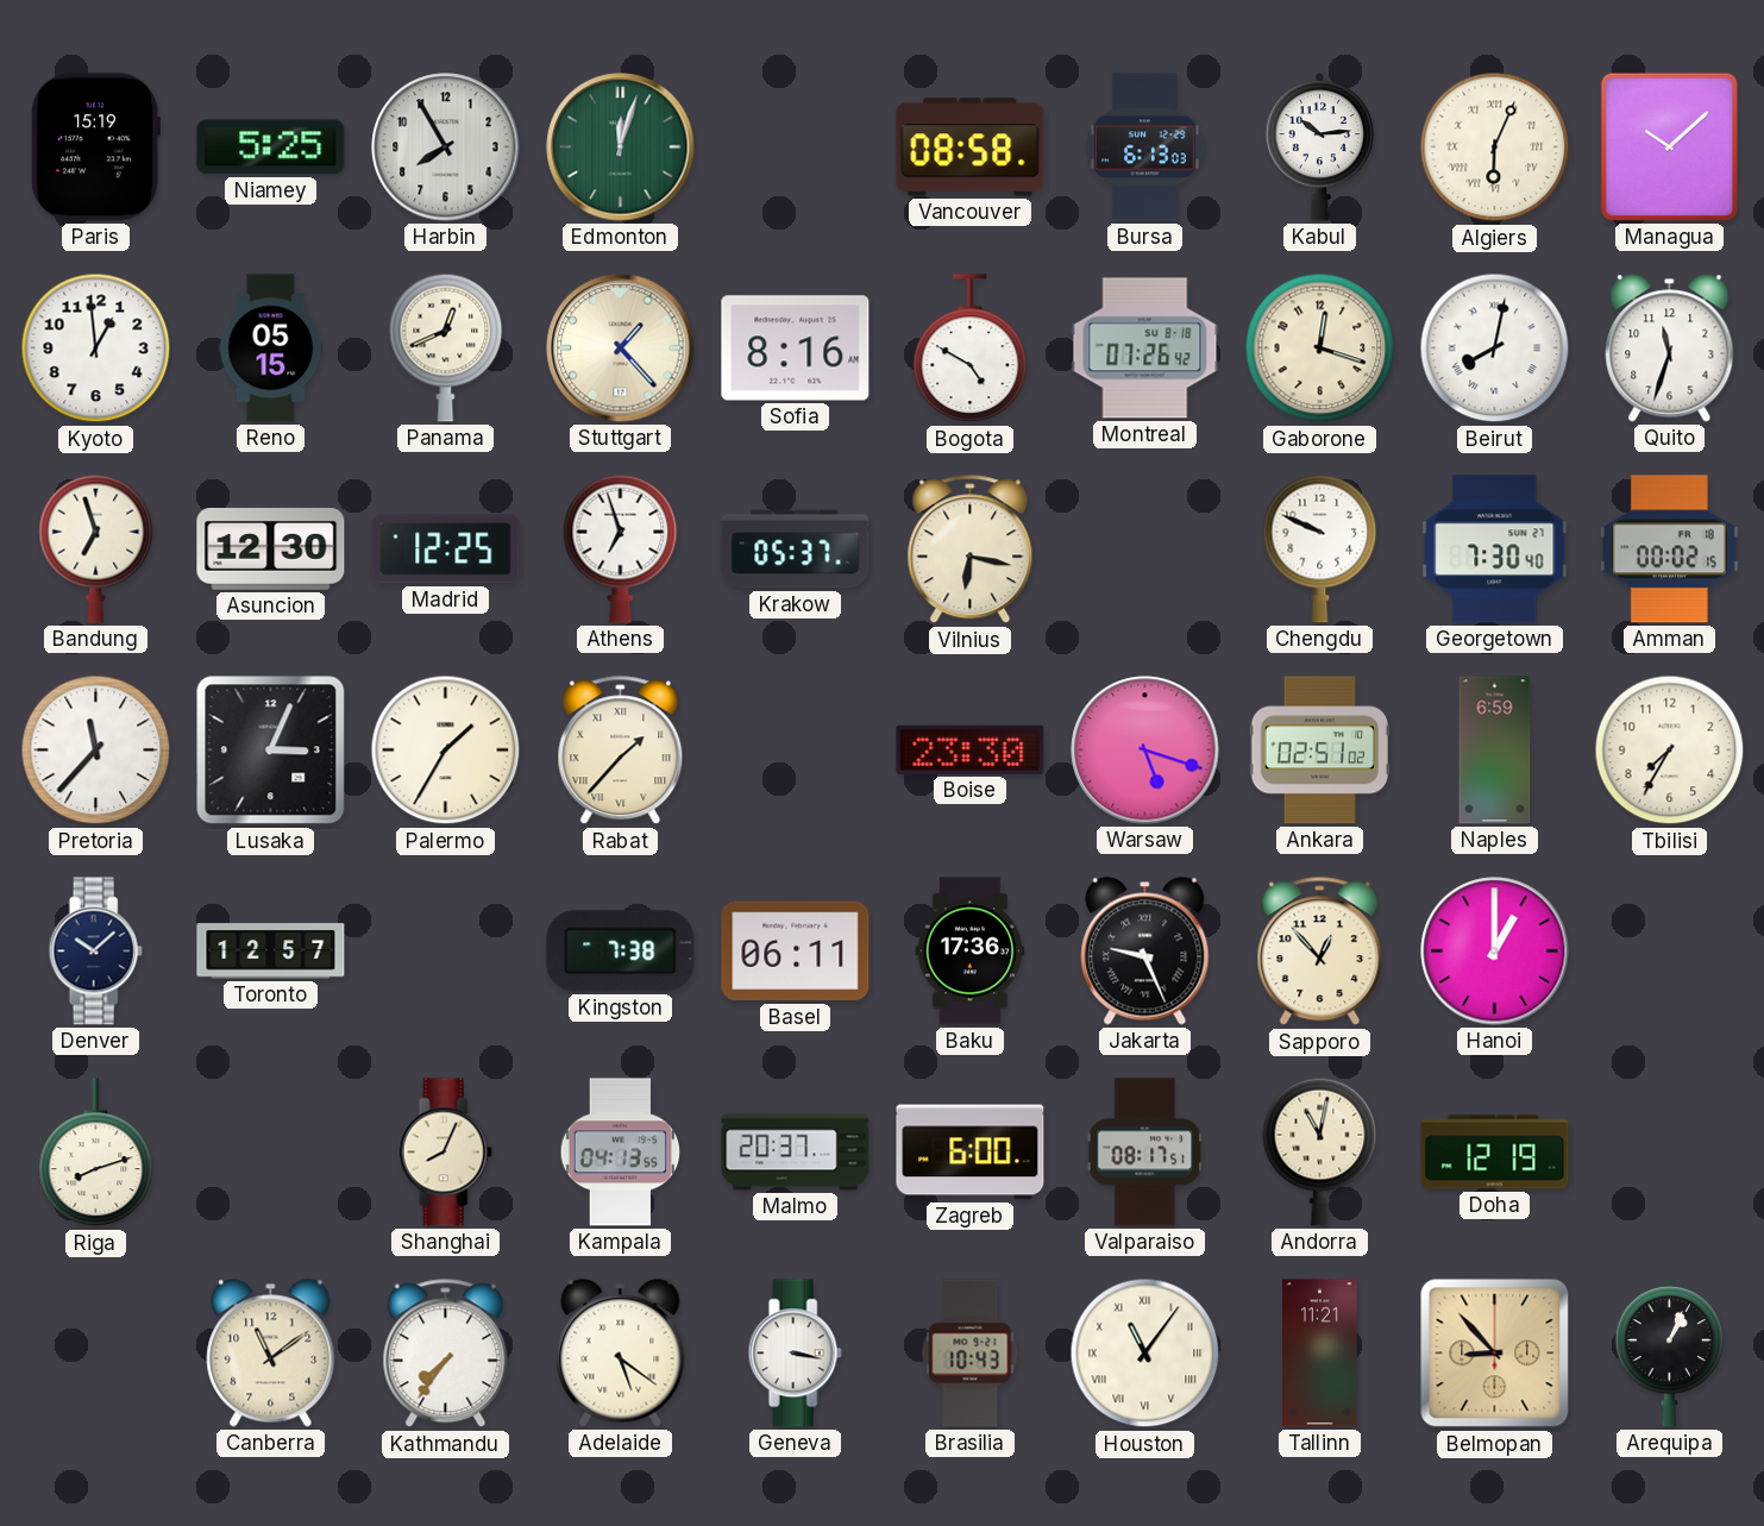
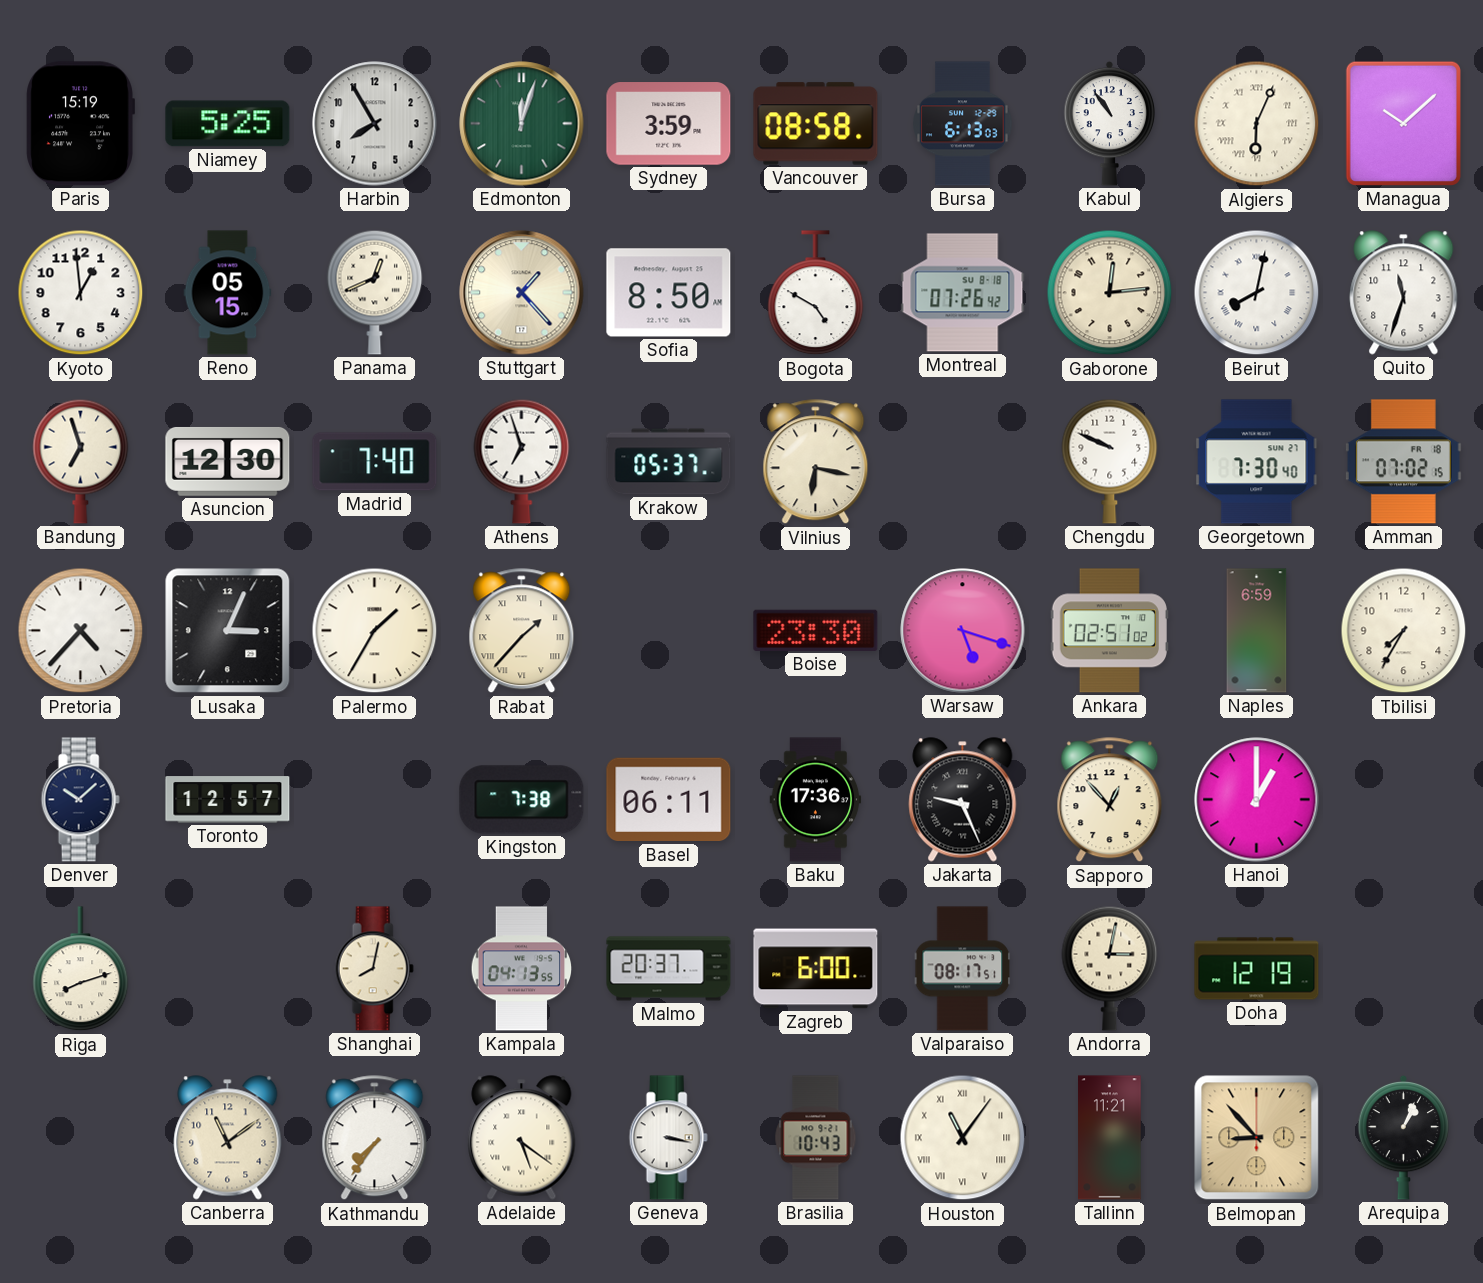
Sydney: none -> 3:59
Kabul: 10:14 -> 10:54
Sofia: 8:16 -> 8:50
Gaborone: 12:18 -> 12:14
Madrid: 12:25 -> 7:40
Amman: 00:02 -> 07:02
Pretoria: 11:37 -> 4:37
Shanghai: 8:04 -> 8:02
Andorra: 11:02 -> 3:02
